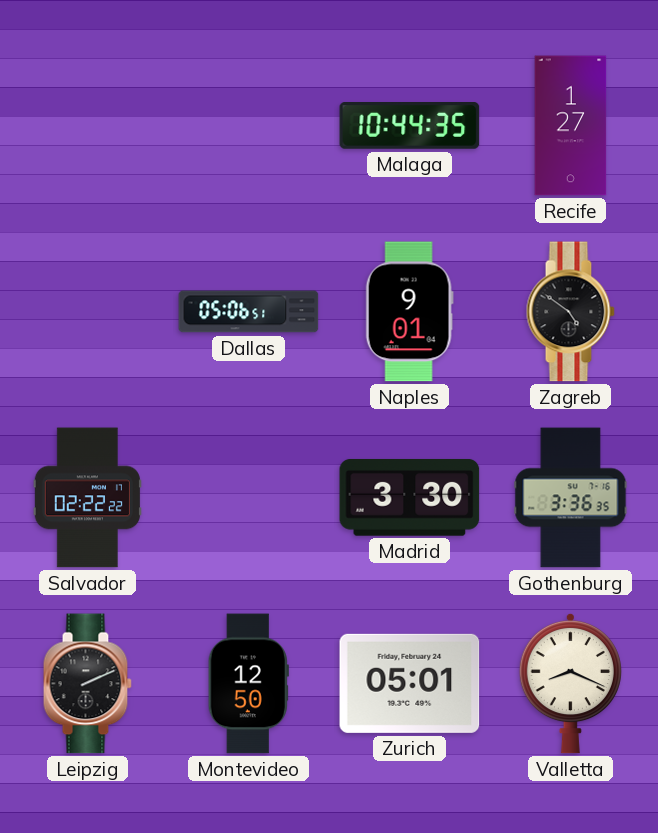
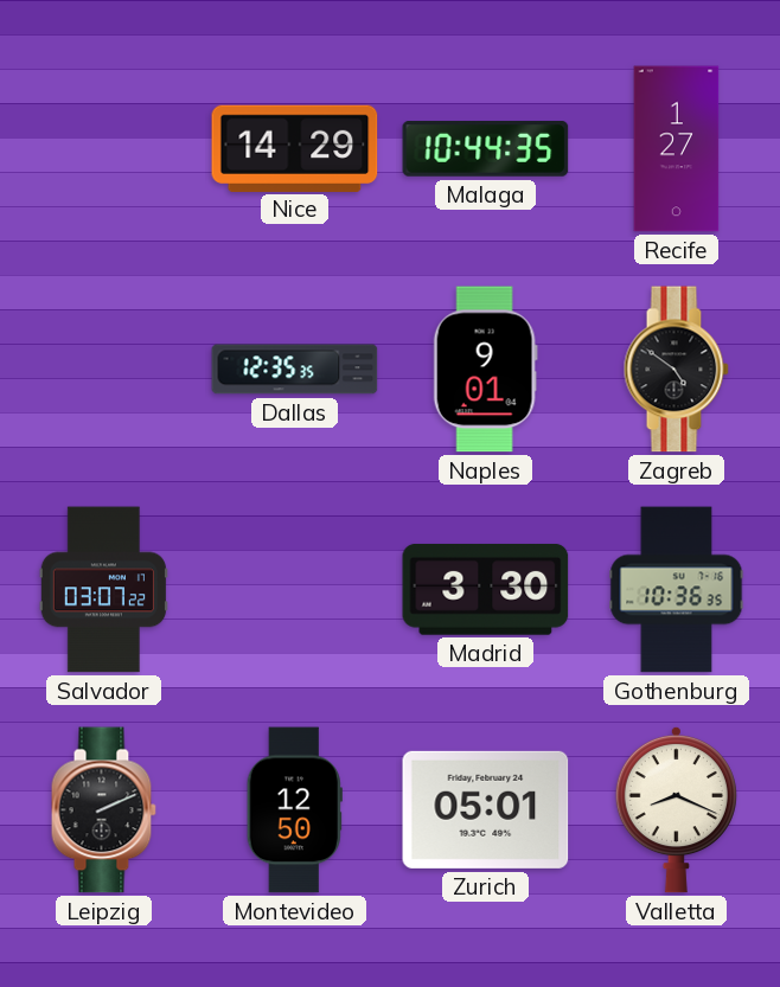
Nice: none -> 14:29
Dallas: 05:06 -> 12:35
Salvador: 02:22 -> 03:07
Gothenburg: 3:36 -> 10:36
